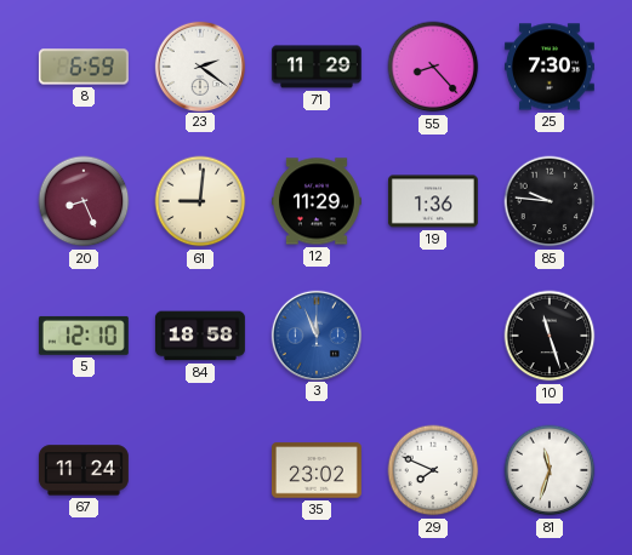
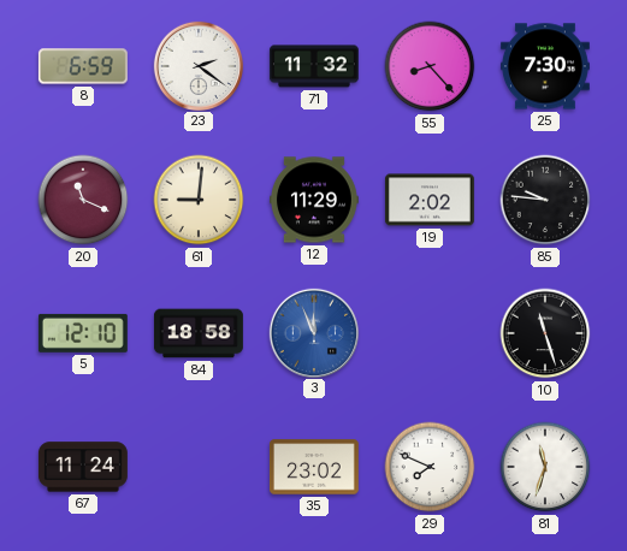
71: 11:29 -> 11:32
20: 8:26 -> 11:19
19: 1:36 -> 2:02
